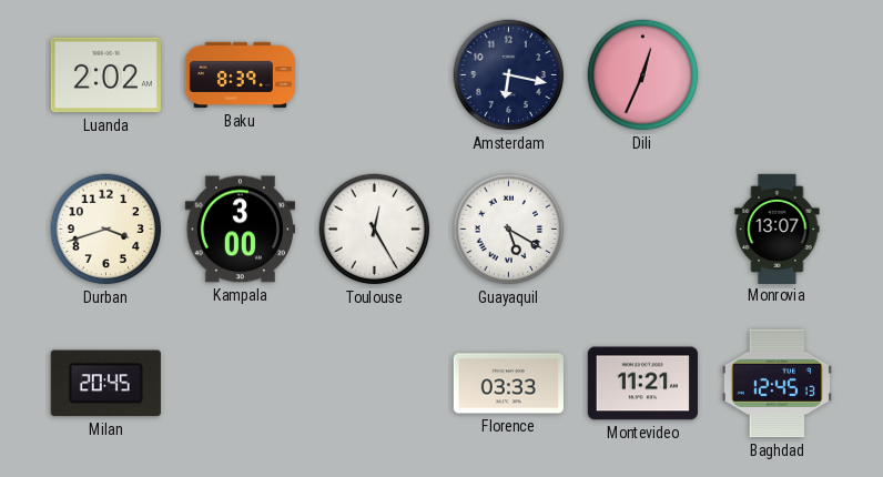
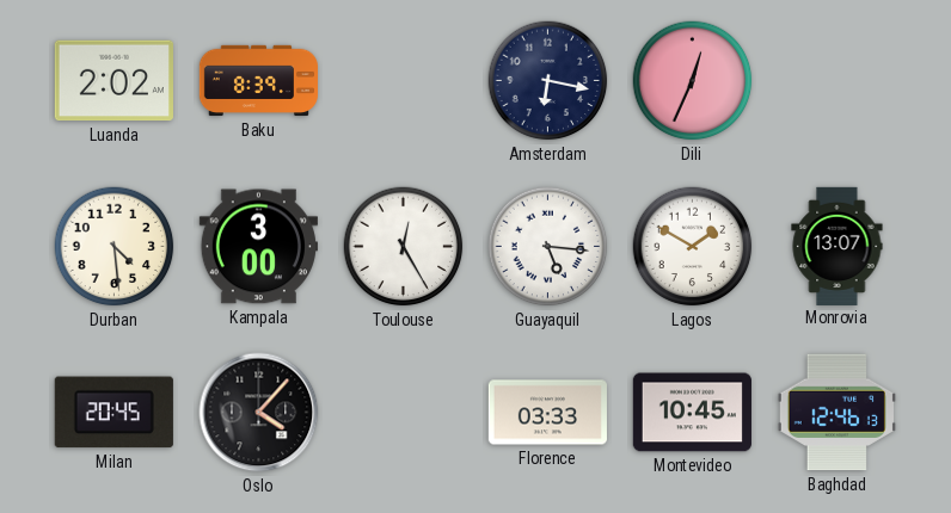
Durban: 3:42 -> 4:29
Guayaquil: 5:20 -> 5:16
Lagos: none -> 1:50
Oslo: none -> 4:07
Montevideo: 11:21 -> 10:45
Baghdad: 12:45 -> 12:46
